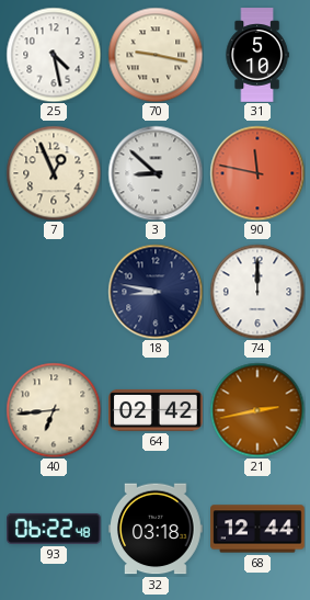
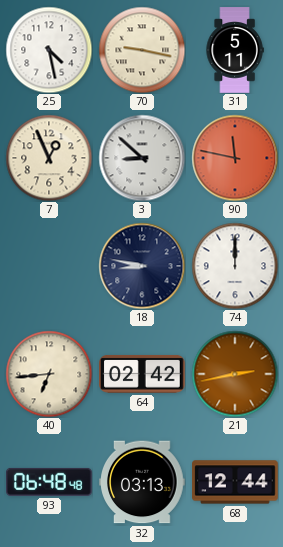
31: 5:10 -> 5:11
93: 06:22 -> 06:48
32: 03:18 -> 03:13
